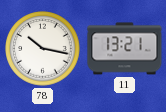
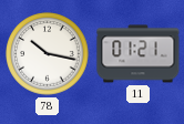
11: 13:21 -> 01:21
